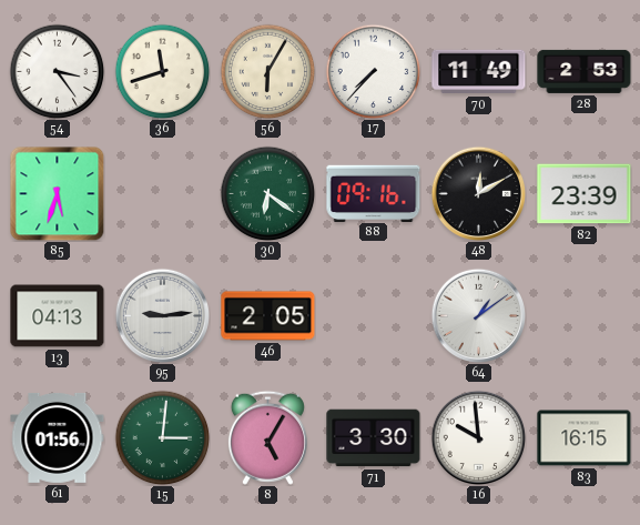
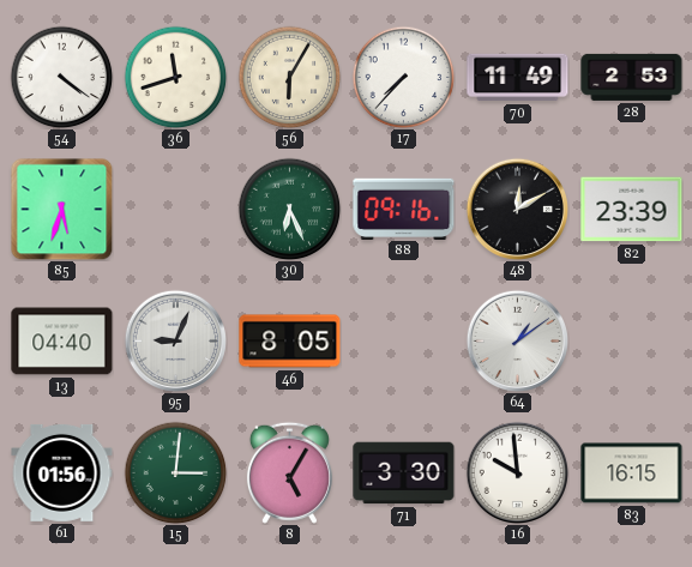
54: 3:24 -> 4:21
30: 6:21 -> 6:26
13: 04:13 -> 04:40
95: 9:14 -> 9:04
46: 2:05 -> 8:05
